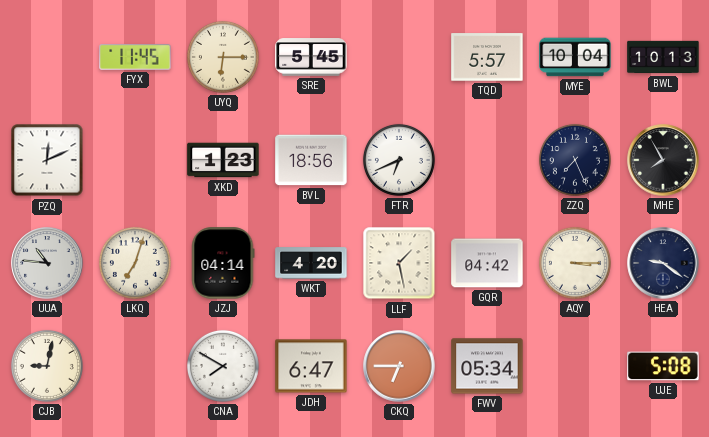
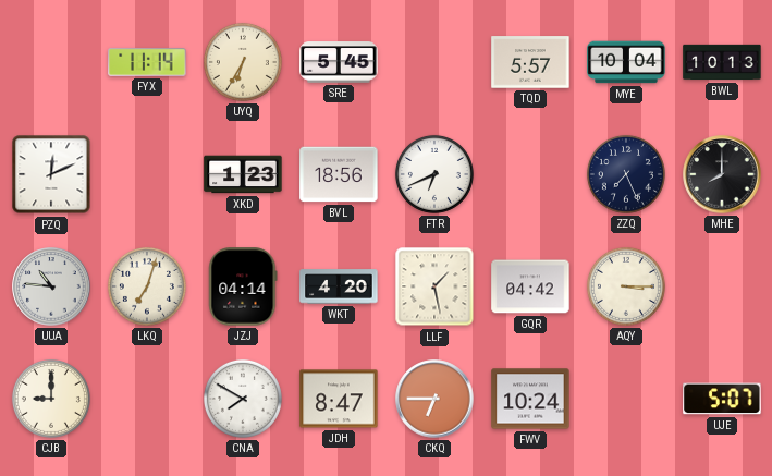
FYX: 11:45 -> 11:14
UYQ: 6:15 -> 6:35
MHE: 7:55 -> 8:00
HEA: 9:21 -> none
CJB: 9:02 -> 9:00
JDH: 6:47 -> 8:47
FWV: 05:34 -> 10:24
UJE: 5:08 -> 5:07
